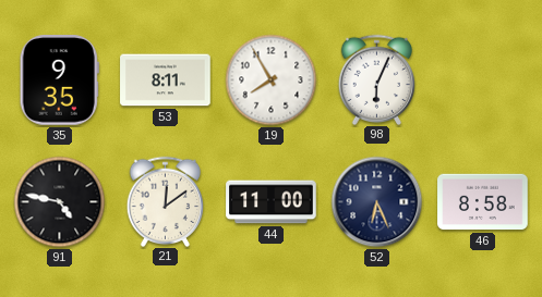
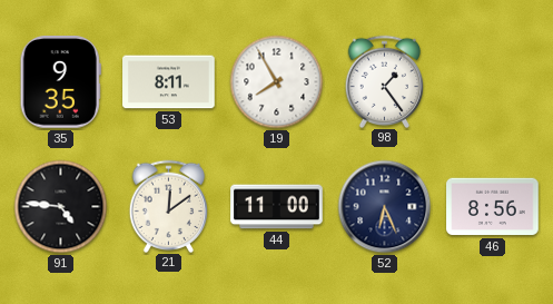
98: 6:04 -> 1:24
91: 4:47 -> 4:46
46: 8:58 -> 8:56
